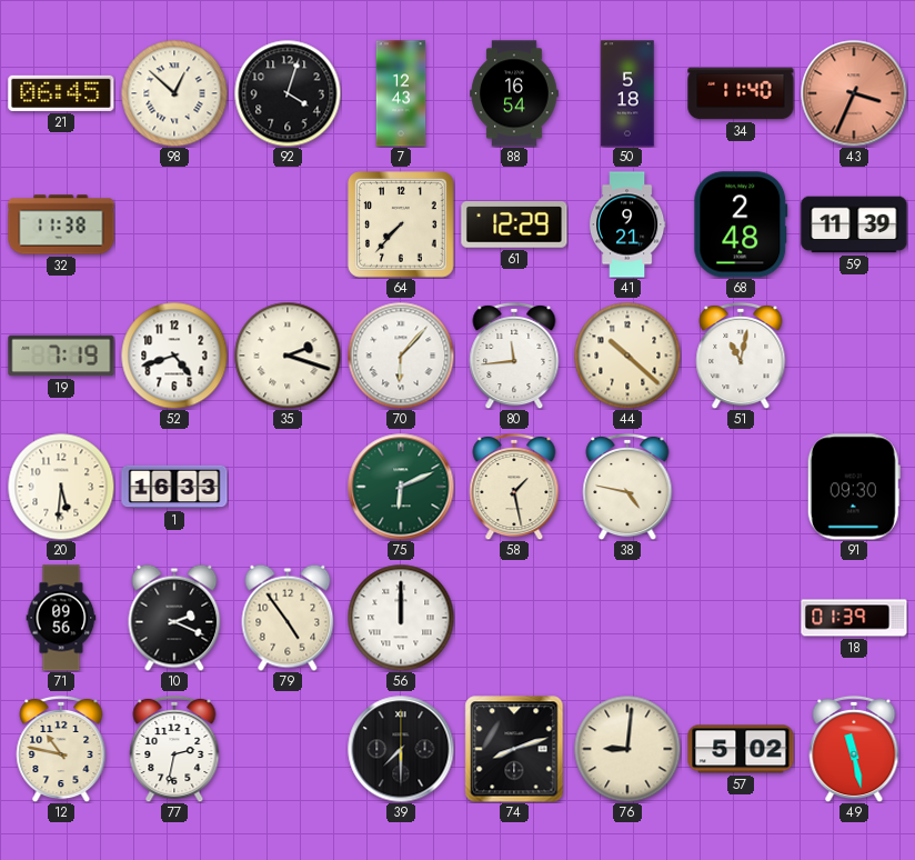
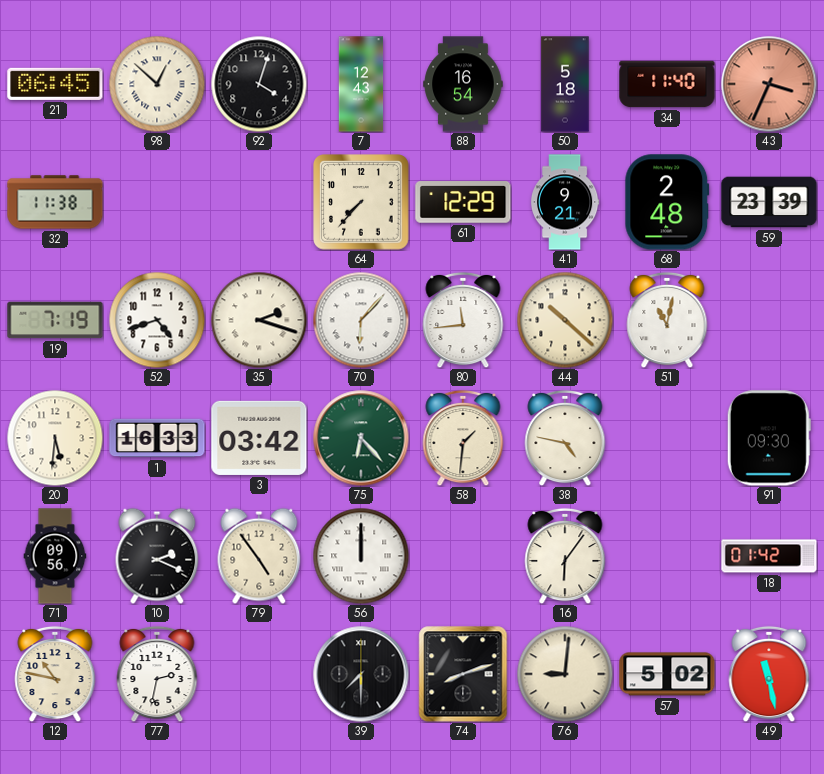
59: 11:39 -> 23:39
3: none -> 03:42
75: 6:11 -> 6:23
58: 1:28 -> 1:31
16: none -> 6:06
18: 01:39 -> 01:42
